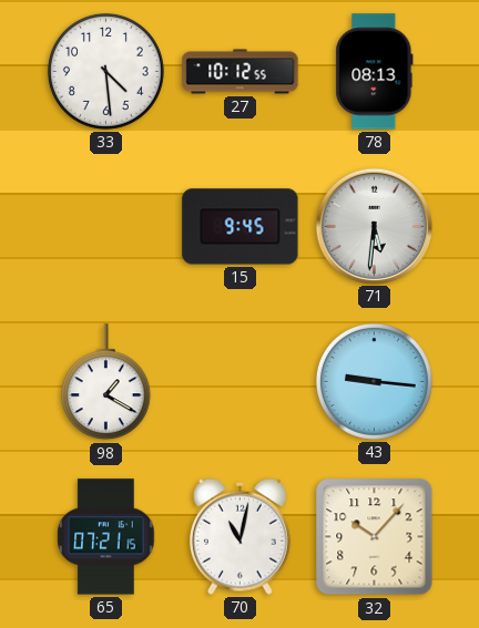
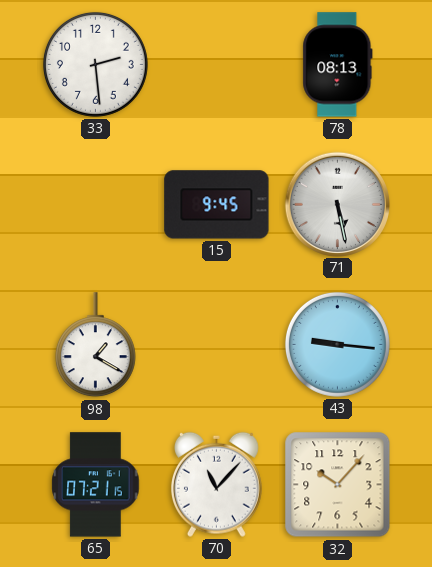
33: 4:29 -> 2:29
27: 10:12 -> none
71: 5:31 -> 5:28
70: 11:02 -> 11:07
